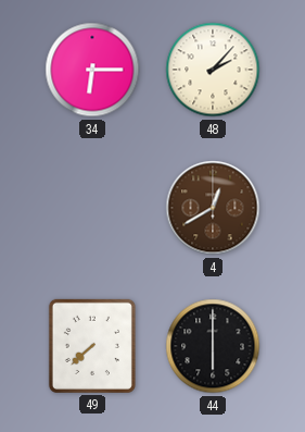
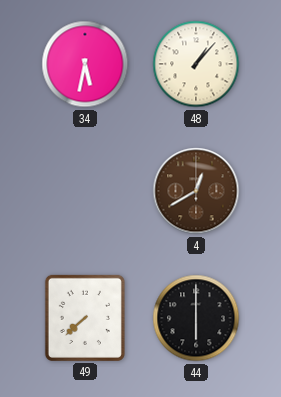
34: 6:15 -> 5:32
48: 2:07 -> 1:07
